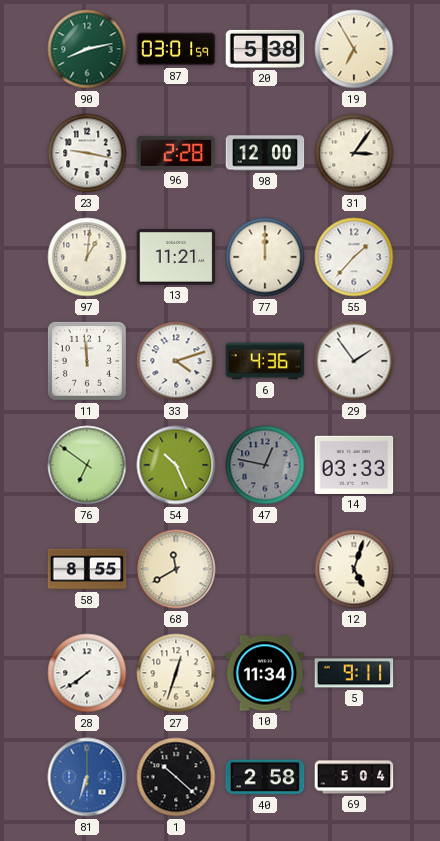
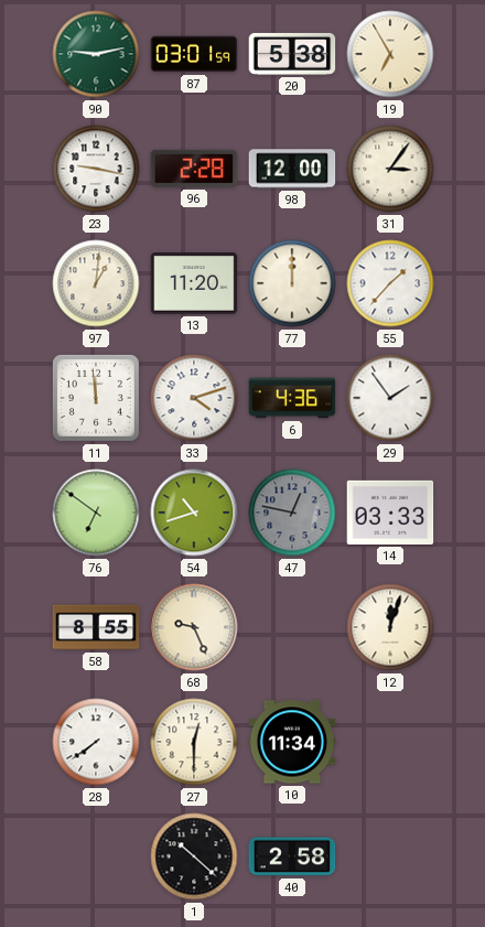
90: 8:13 -> 9:13
13: 11:21 -> 11:20
54: 10:26 -> 10:42
68: 11:40 -> 9:26
12: 5:03 -> 12:03
27: 12:33 -> 12:30
5: 9:11 -> none
81: 6:33 -> none
69: 5:04 -> none
